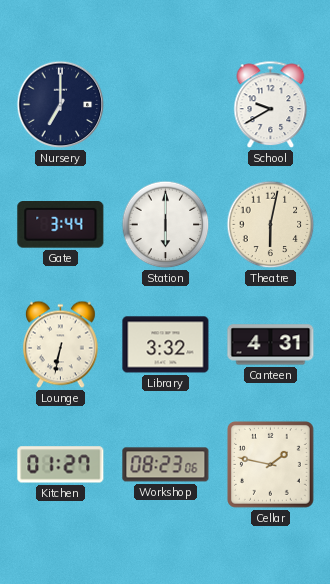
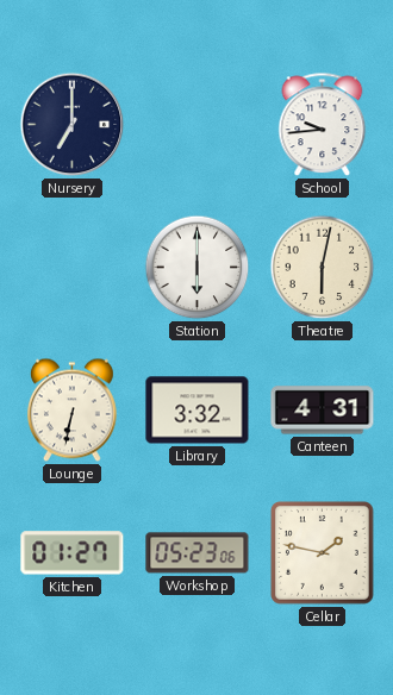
School: 9:40 -> 9:44
Gate: 3:44 -> none
Workshop: 08:23 -> 05:23
